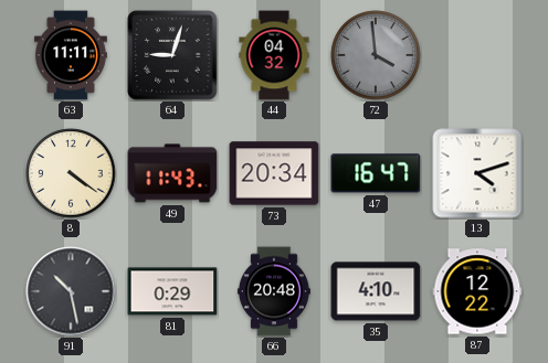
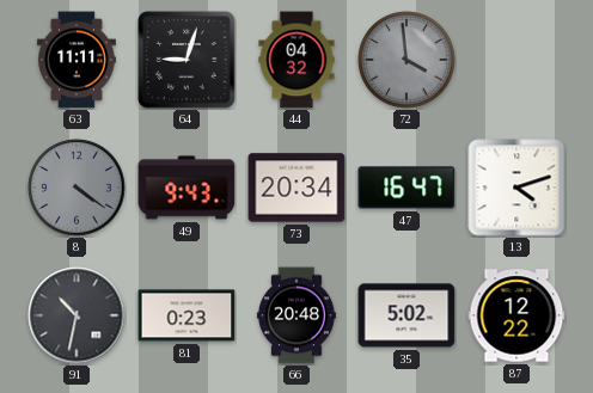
8 dial: cream -> grey
49: 11:43 -> 9:43
91: 10:28 -> 10:32
81: 0:29 -> 0:23
35: 4:10 -> 5:02
